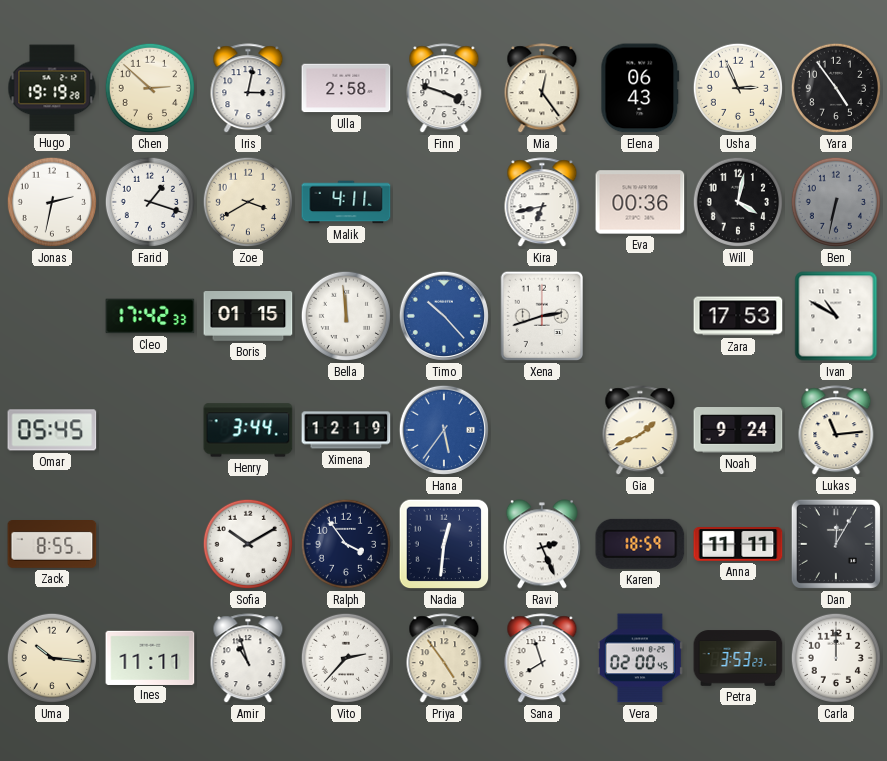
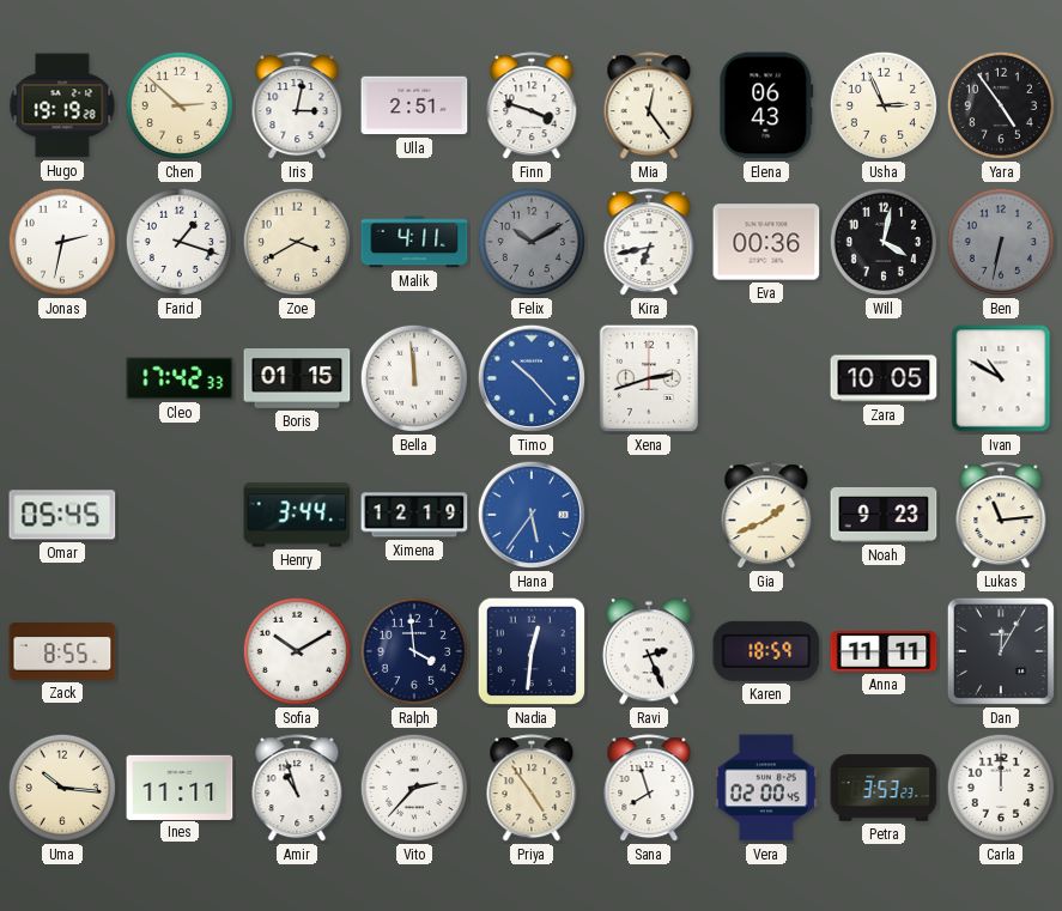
Ulla: 2:58 -> 2:51
Felix: none -> 10:10
Zara: 17:53 -> 10:05
Noah: 9:24 -> 9:23
Ralph: 3:54 -> 3:59
